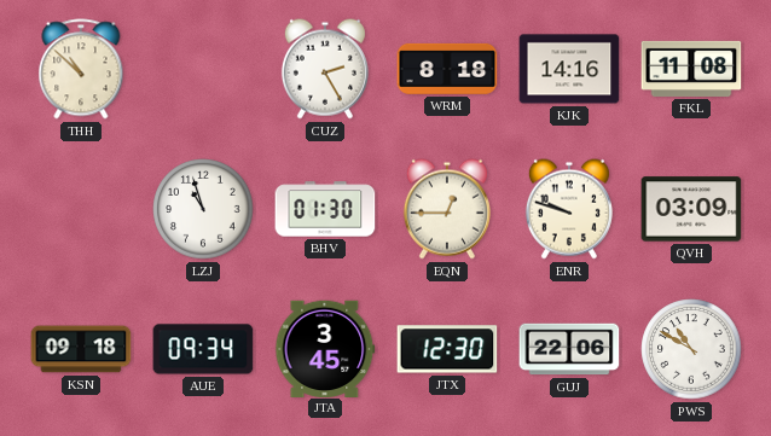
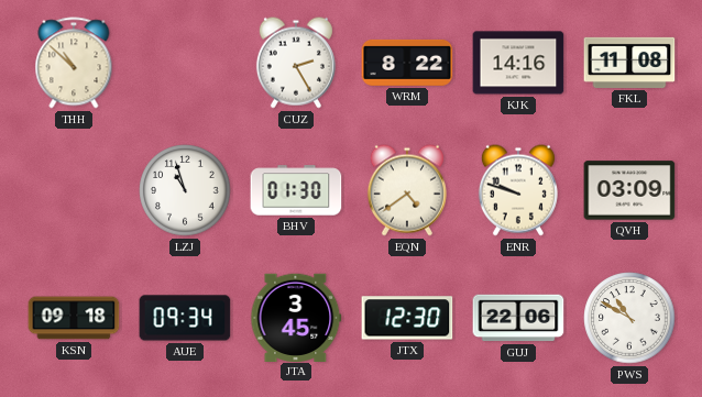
WRM: 8:18 -> 8:22
EQN: 12:45 -> 4:39
